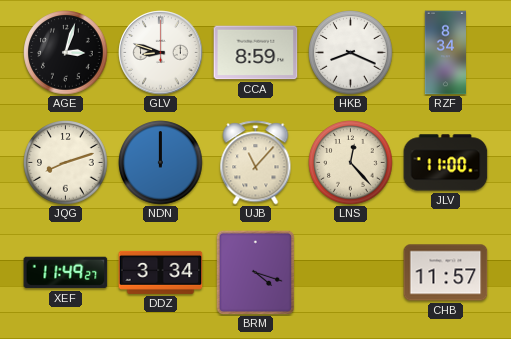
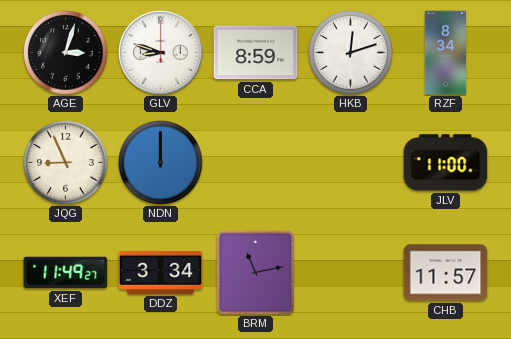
HKB: 8:19 -> 12:12
JQG: 8:12 -> 8:56
UJB: 11:07 -> none
LNS: 12:23 -> none
BRM: 4:18 -> 11:13
